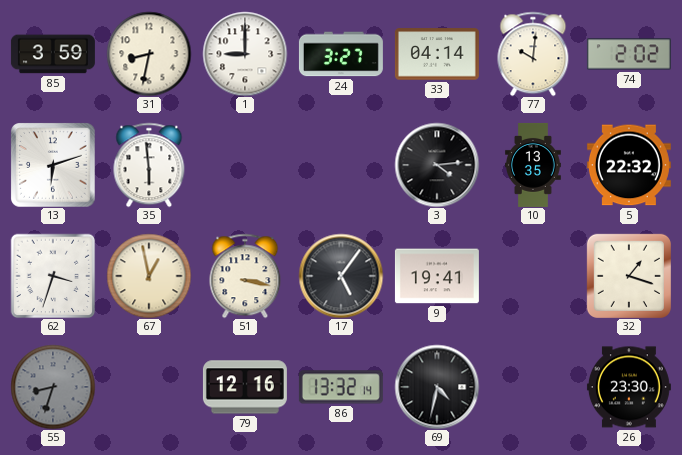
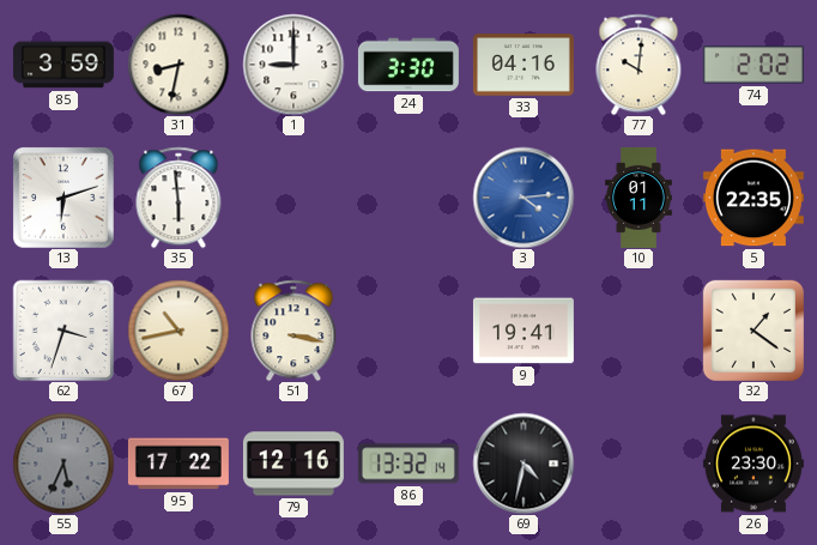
24: 3:27 -> 3:30
33: 04:14 -> 04:16
3 dial: black -> blue
10: 13:35 -> 01:11
5: 22:32 -> 22:35
67: 12:58 -> 10:43
17: 5:06 -> none
32: 1:18 -> 1:21
55: 8:33 -> 5:34
95: none -> 17:22
